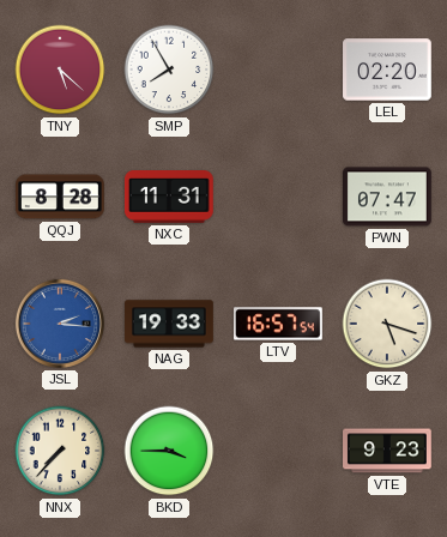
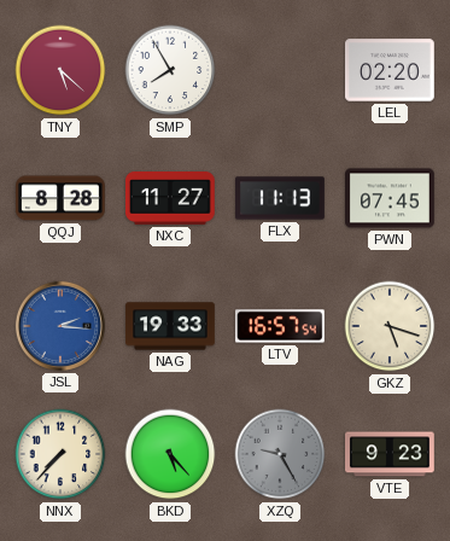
NXC: 11:31 -> 11:27
FLX: none -> 11:13
PWN: 07:47 -> 07:45
BKD: 3:45 -> 5:23
XZQ: none -> 9:25
